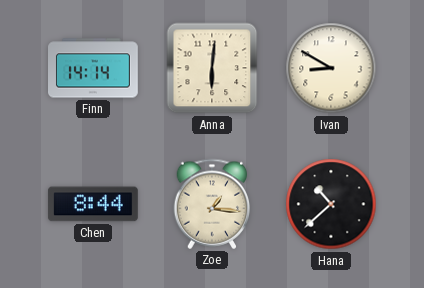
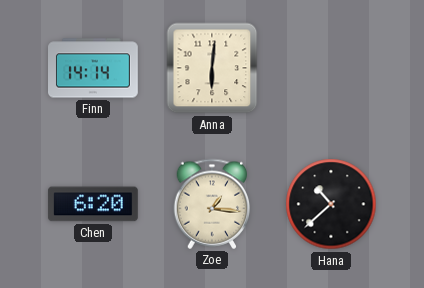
Ivan: 8:50 -> none
Chen: 8:44 -> 6:20
